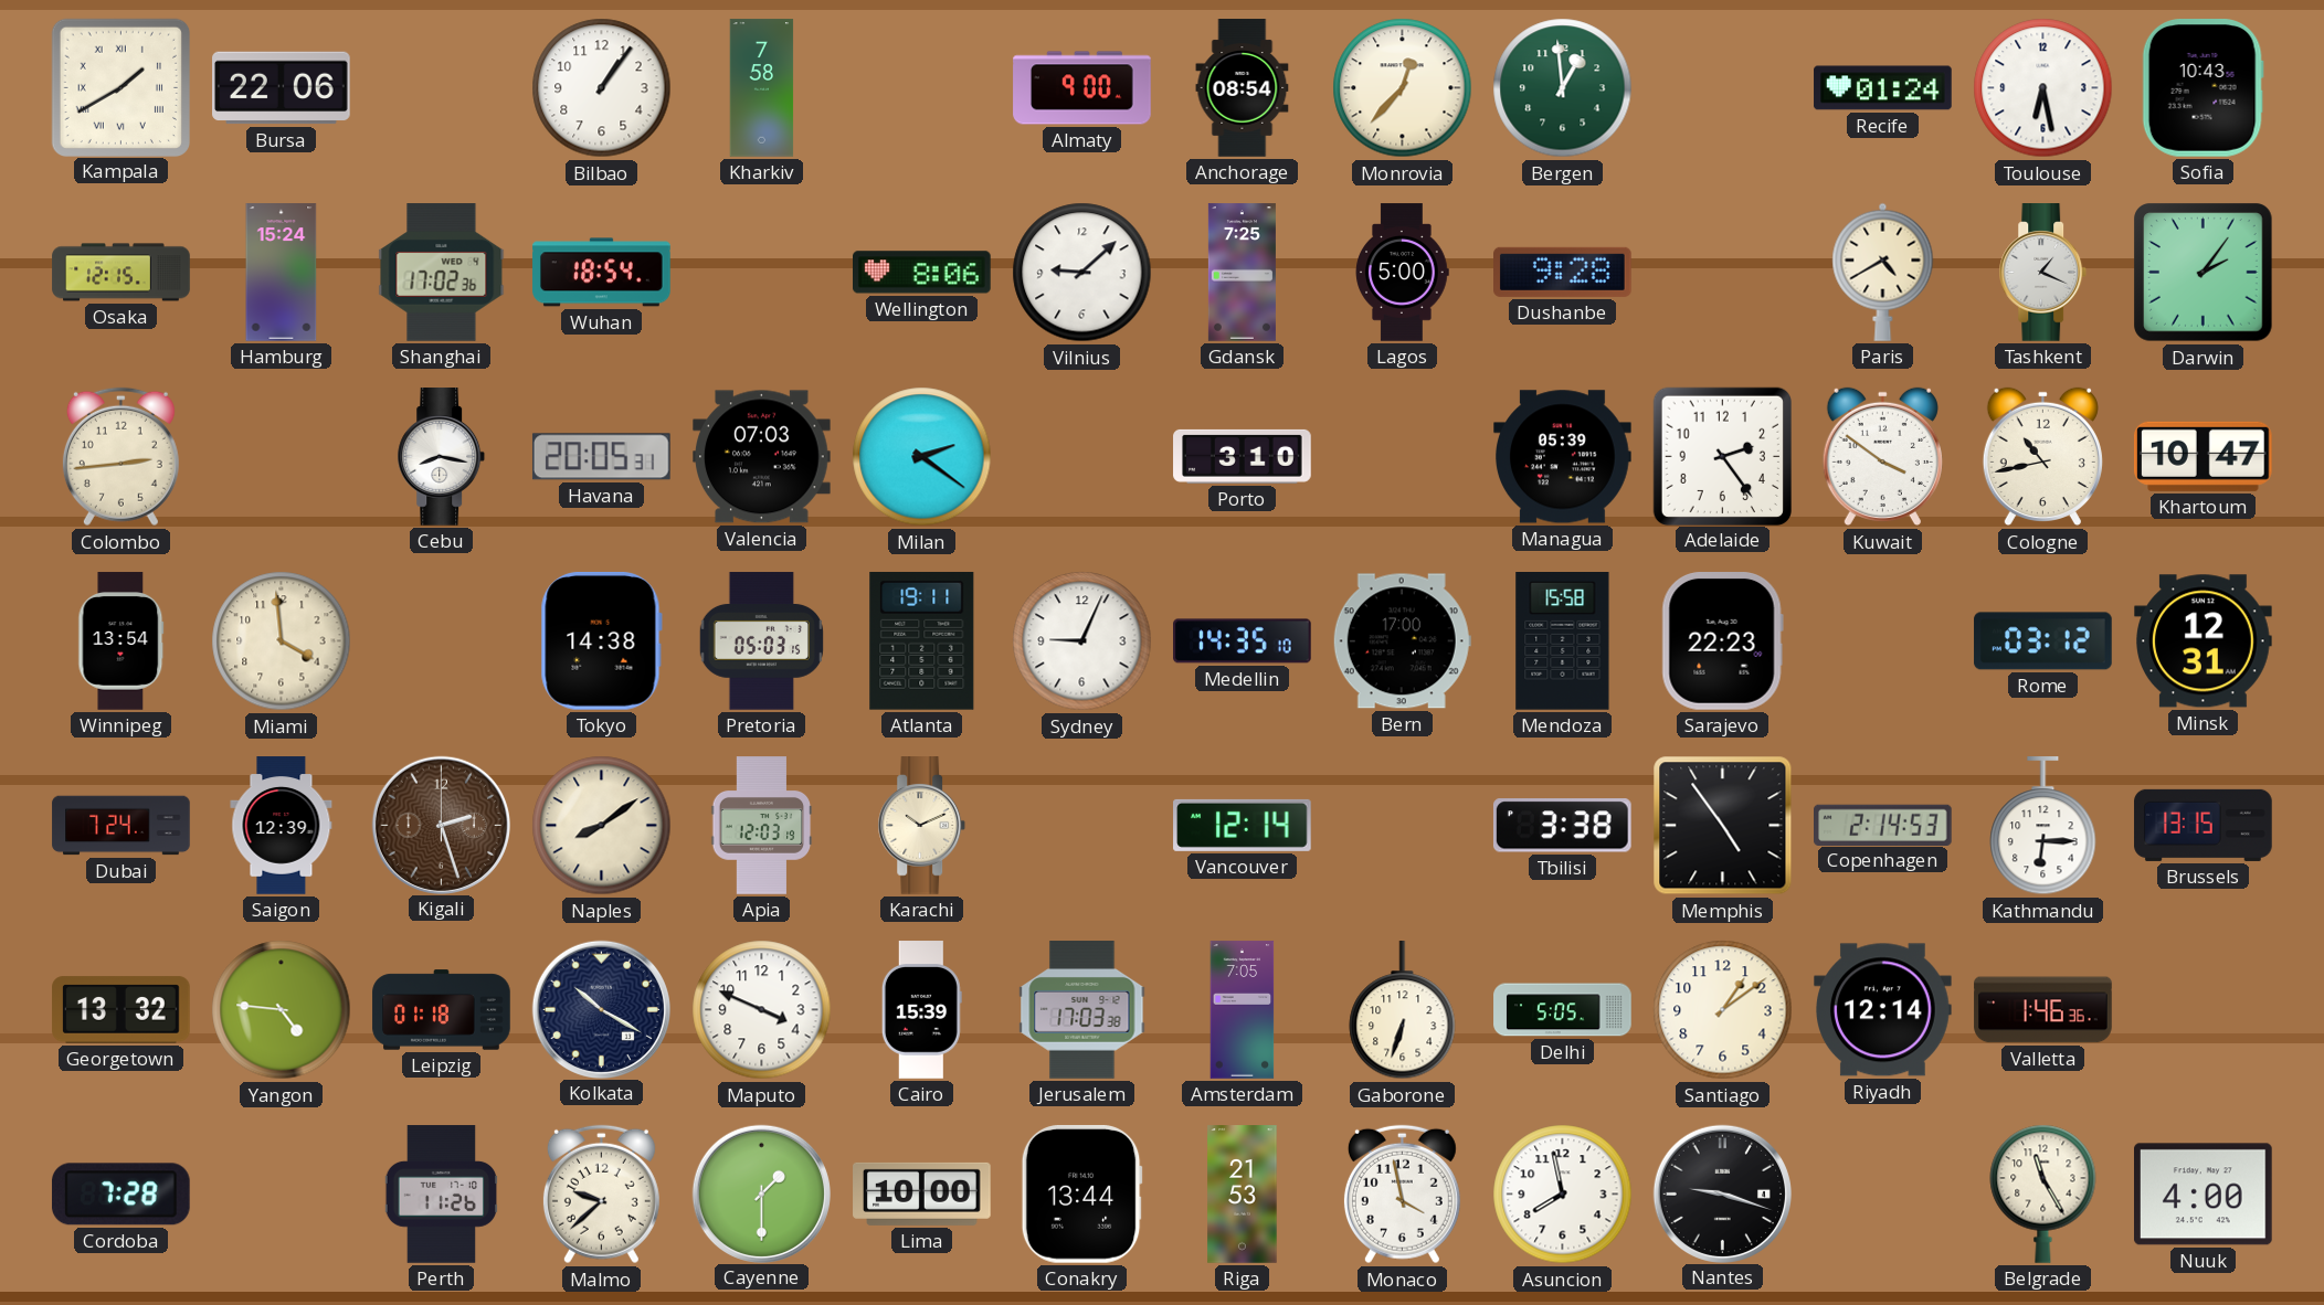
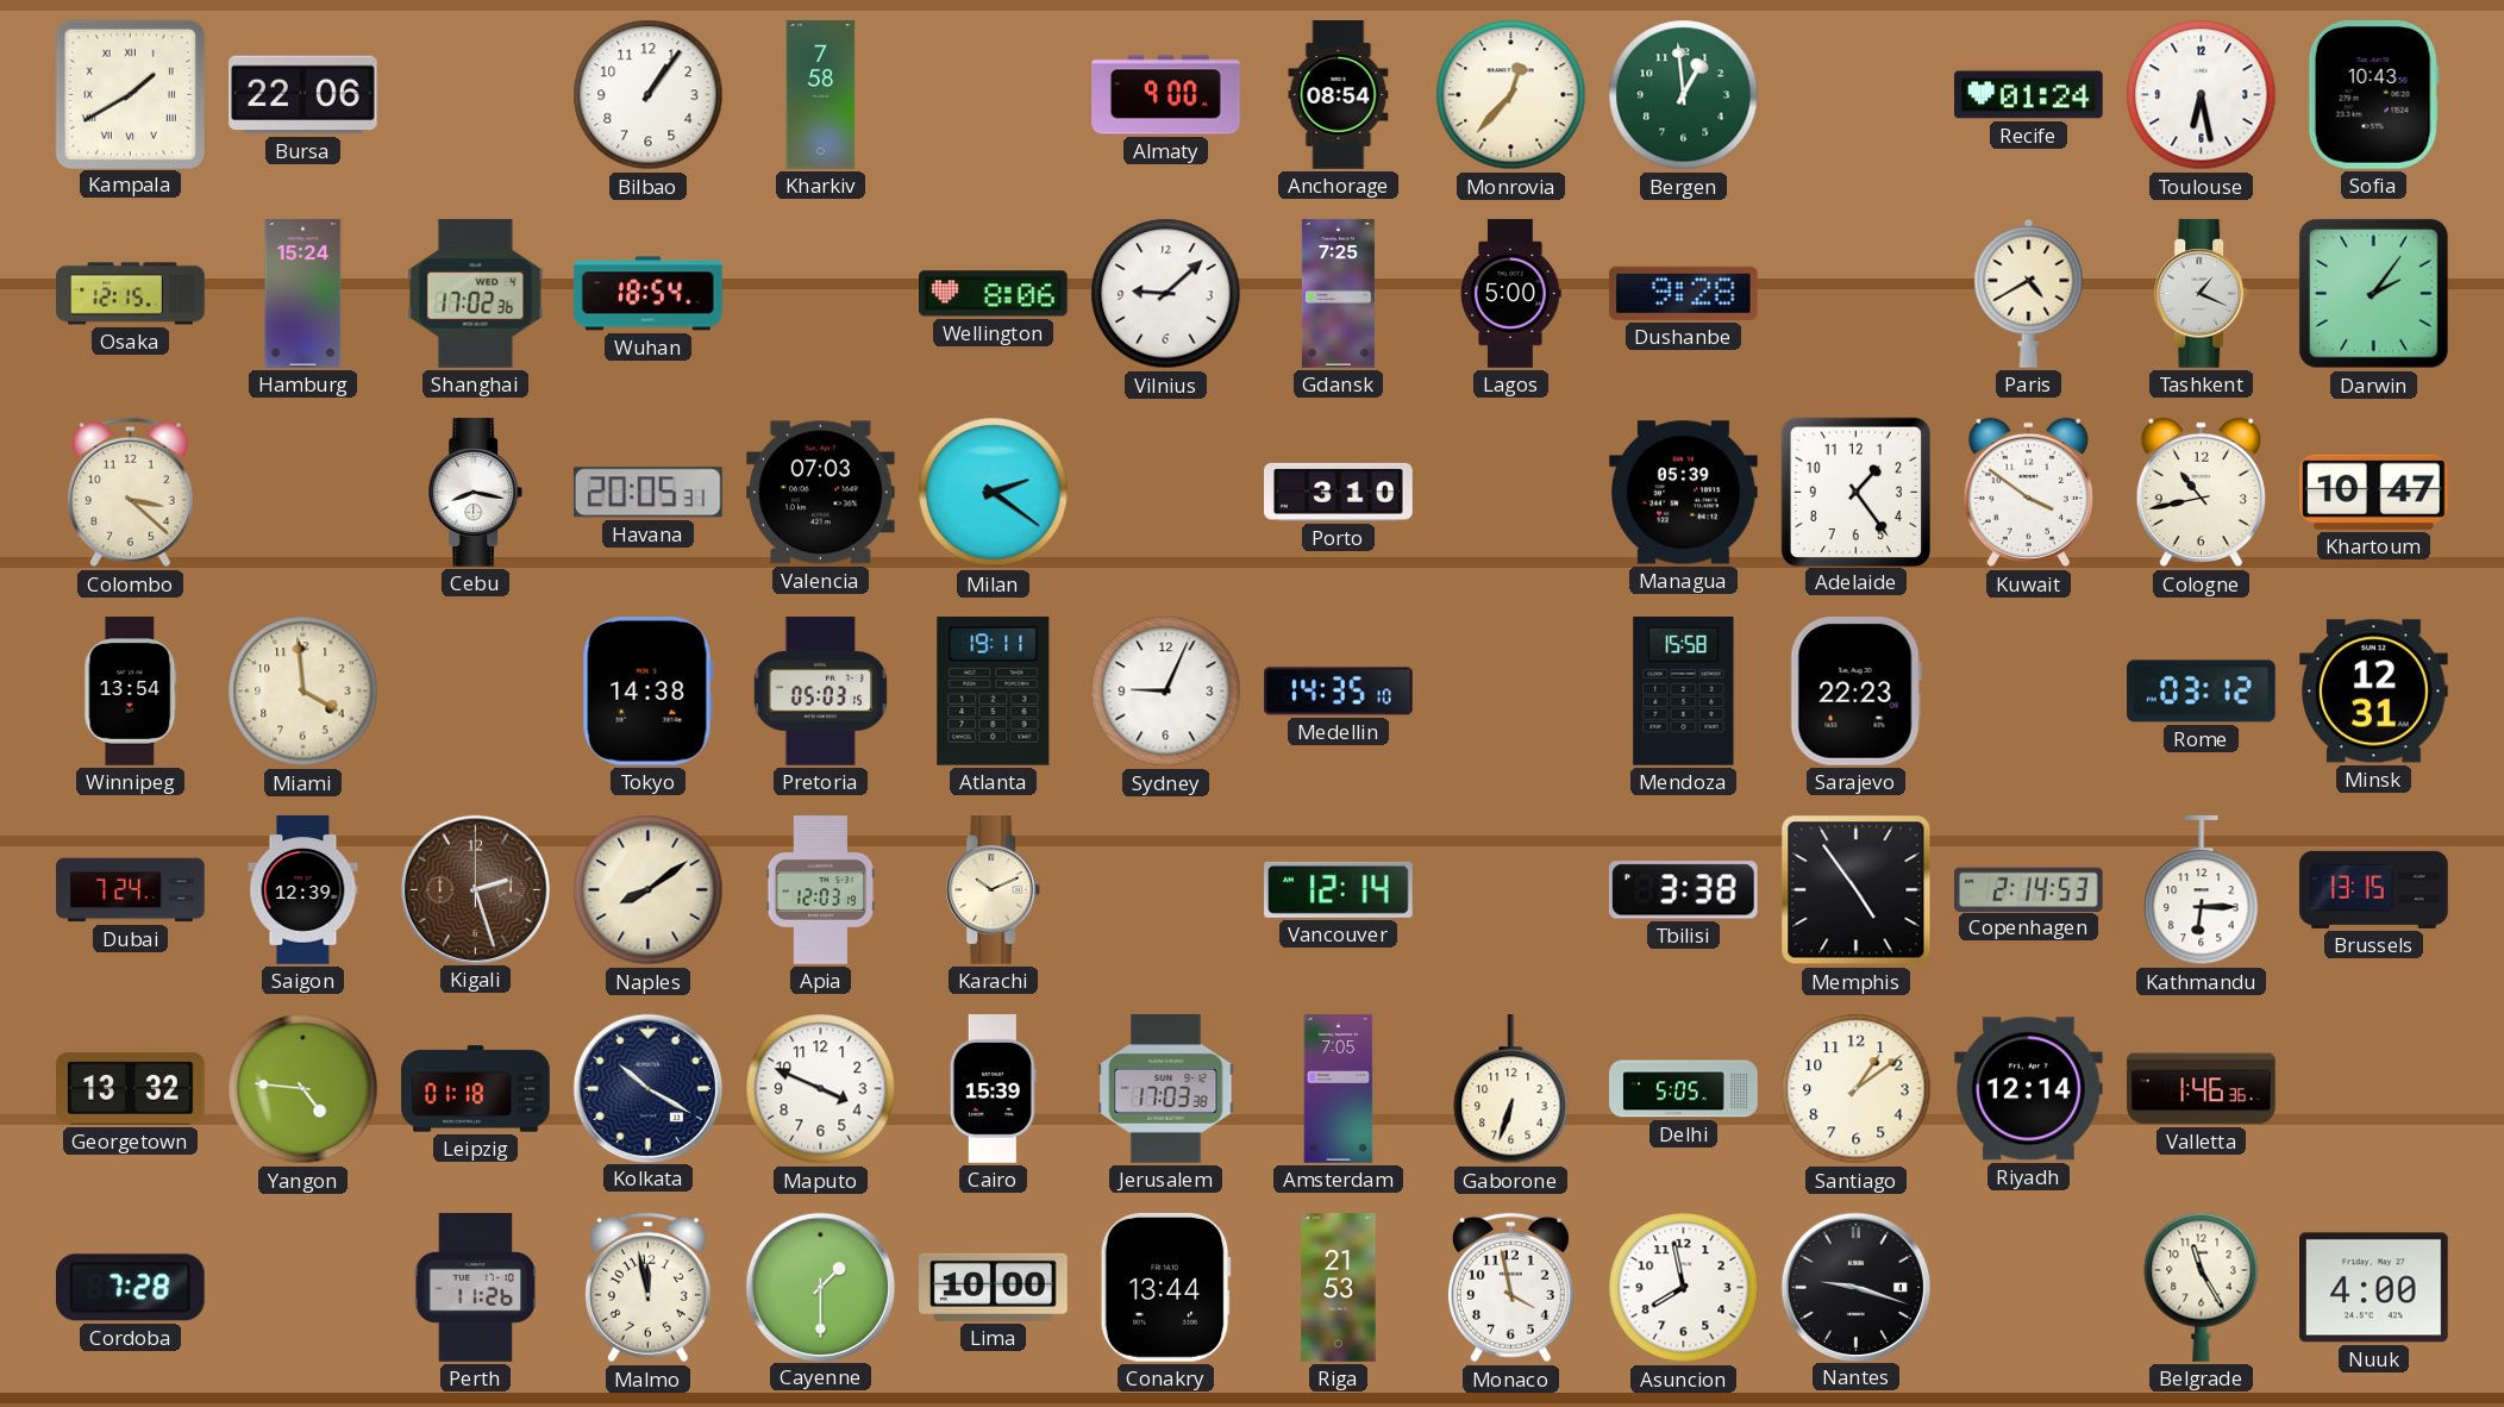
Colombo: 2:44 -> 3:22
Adelaide: 2:24 -> 1:24
Bern: 17:00 -> none
Malmo: 9:38 -> 11:58
